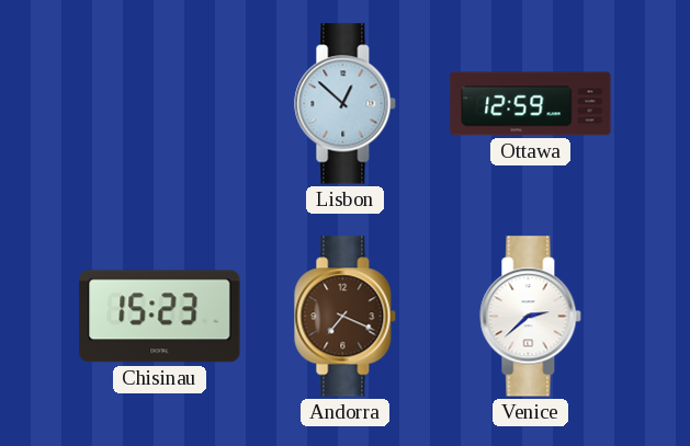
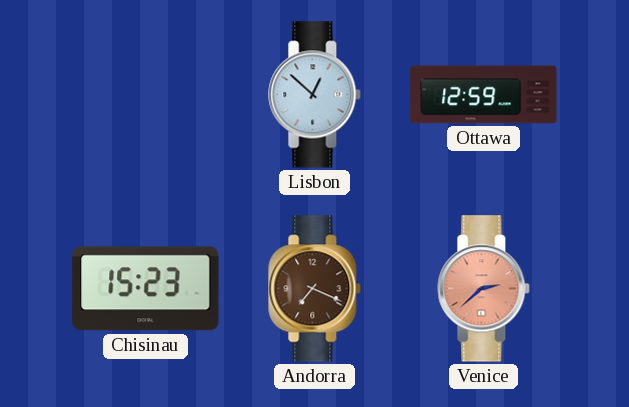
Venice dial: white -> salmon
